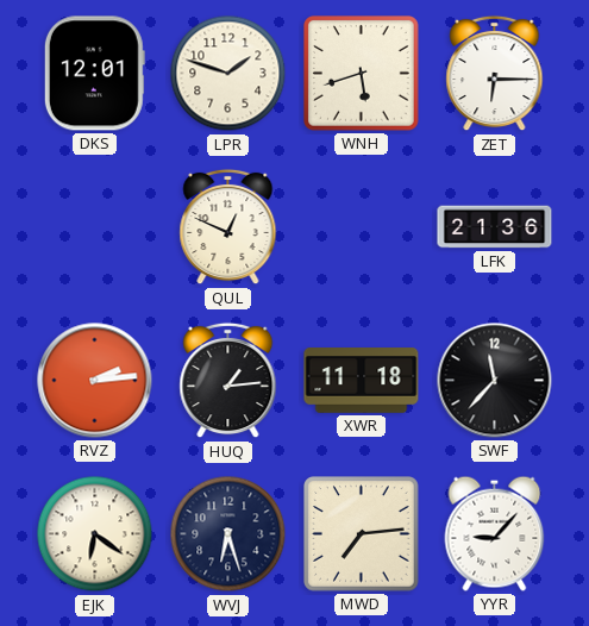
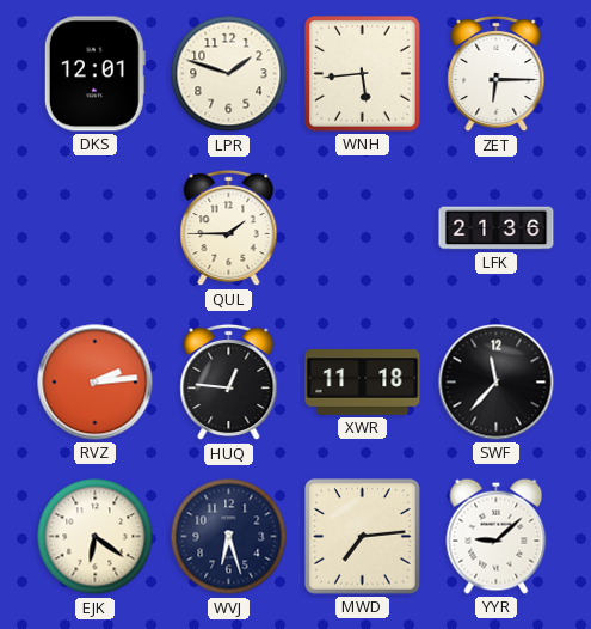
WNH: 5:42 -> 5:44
QUL: 12:49 -> 1:45
HUQ: 1:14 -> 12:46
YYR: 9:07 -> 9:08
